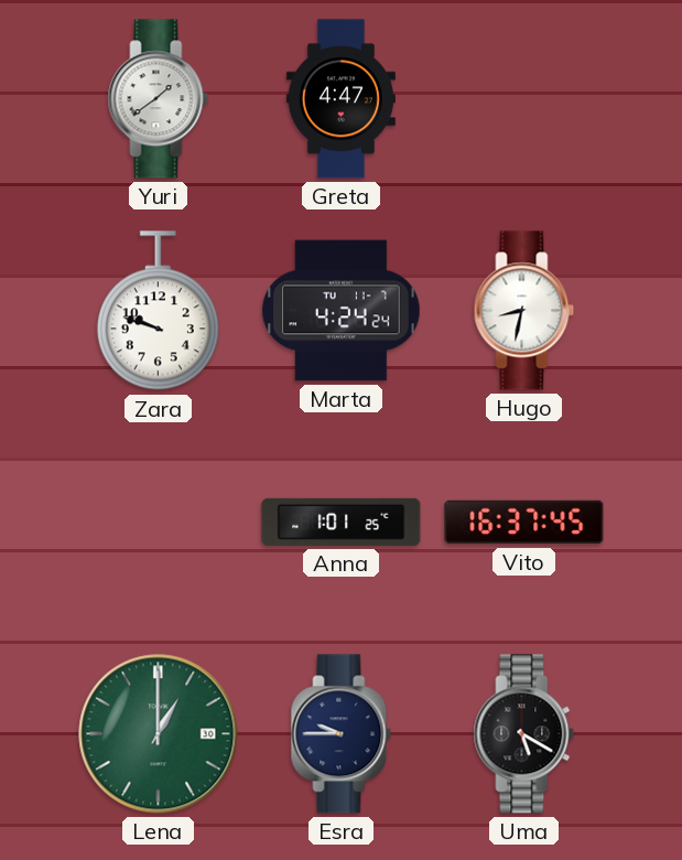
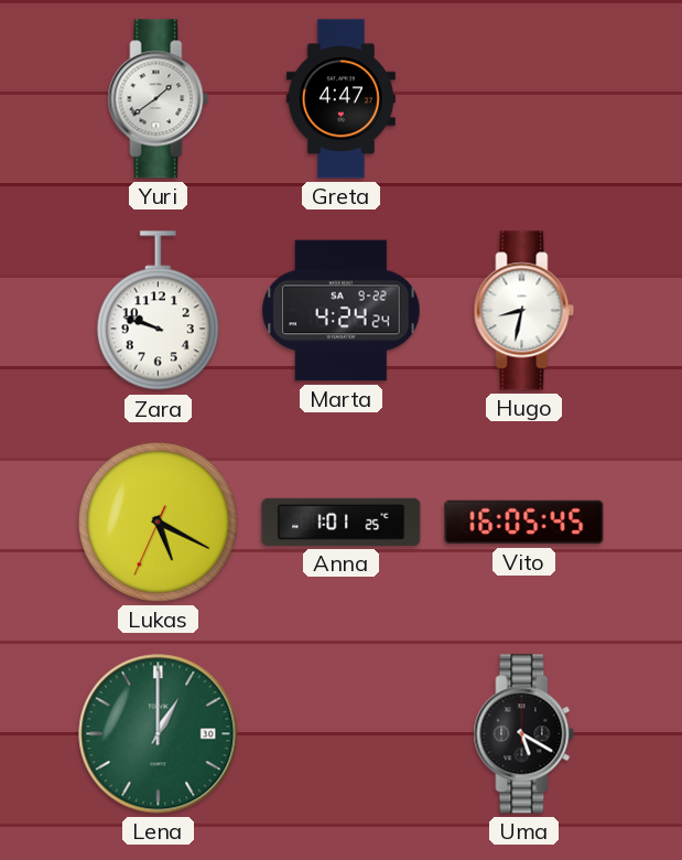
Marta date: TU 11-7 -> SA 9-22
Lukas: none -> 5:19
Vito: 16:37 -> 16:05
Esra: 9:45 -> none
